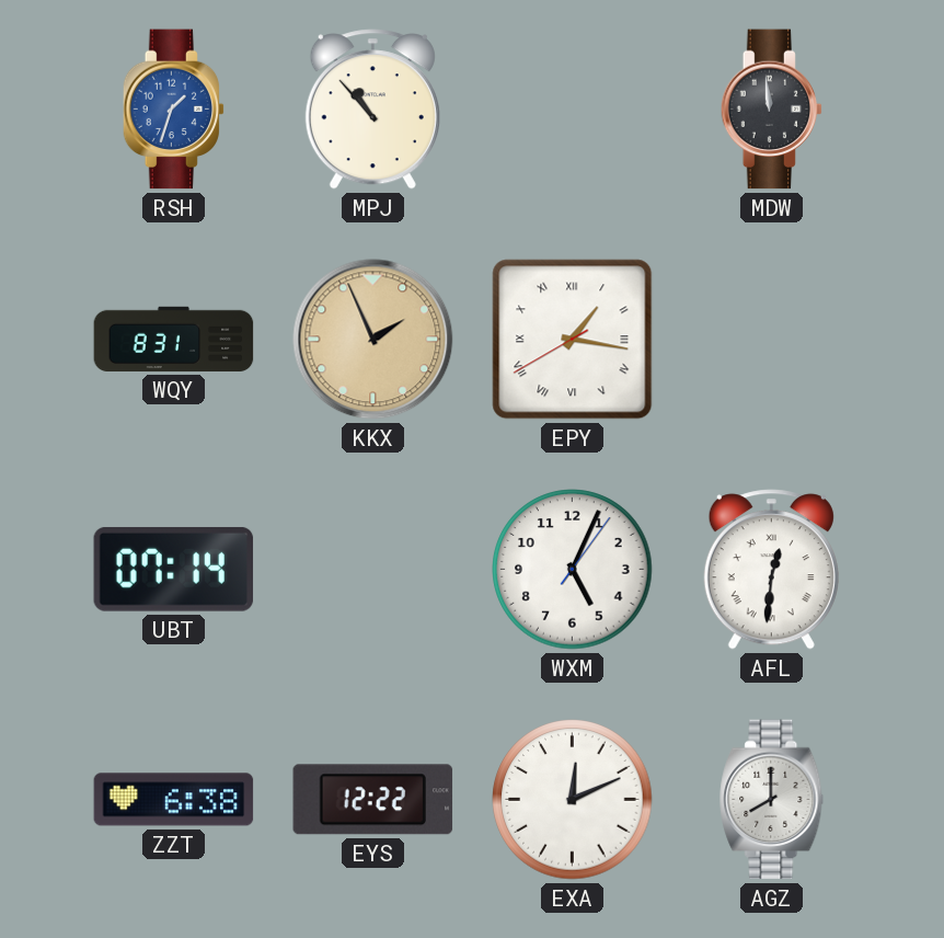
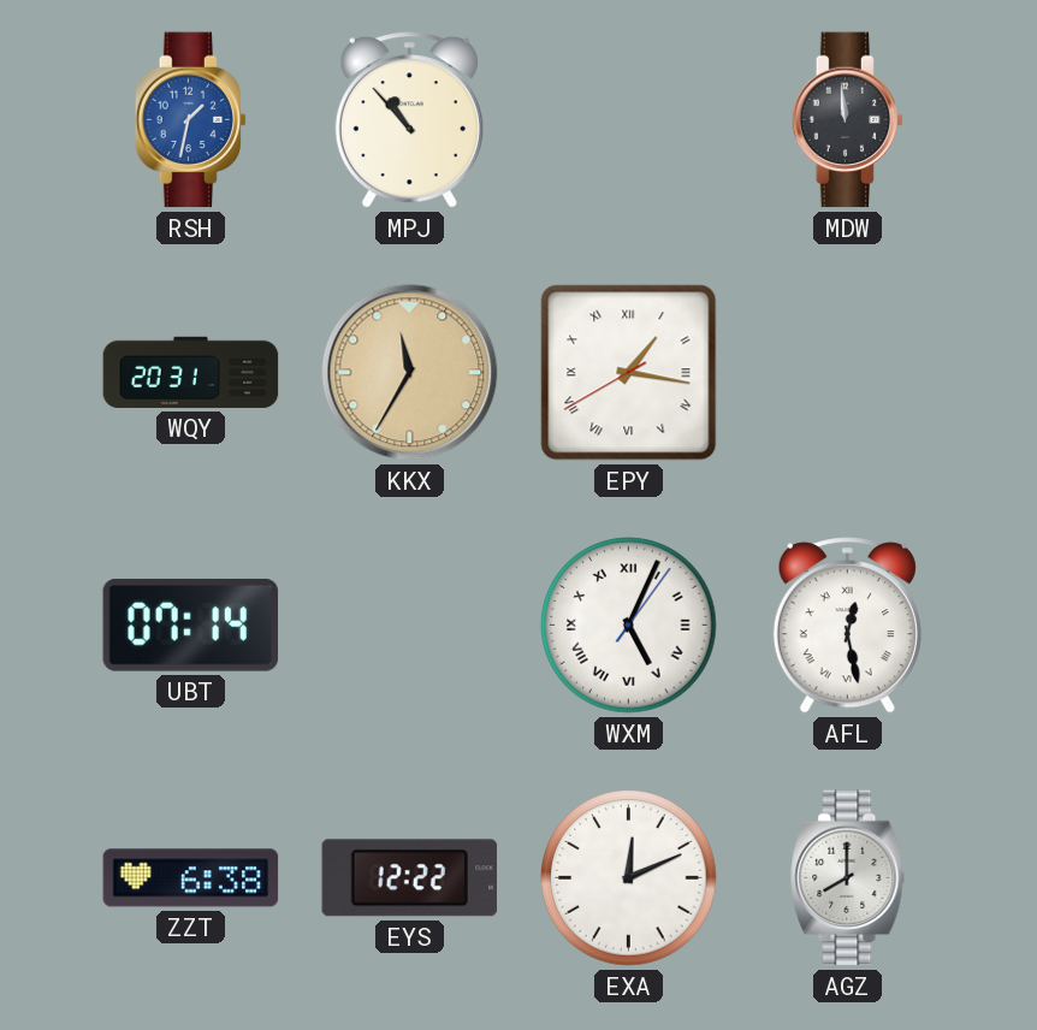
RSH: 1:33 -> 1:32
WQY: 8:31 -> 20:31
KKX: 1:56 -> 11:35
WXM numerals: Arabic -> Roman
AFL: 12:31 -> 12:28
